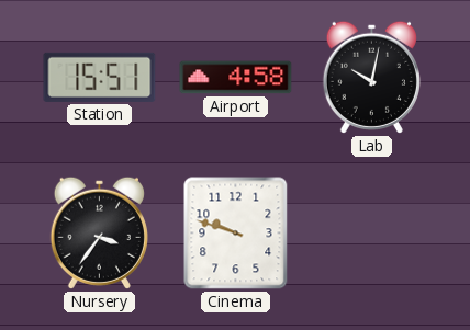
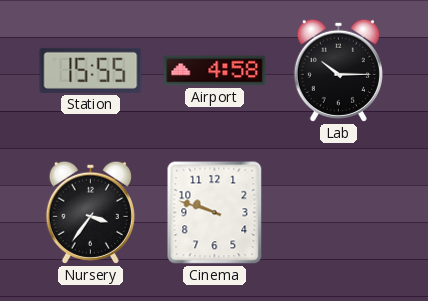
Station: 15:51 -> 15:55
Lab: 10:02 -> 10:15
